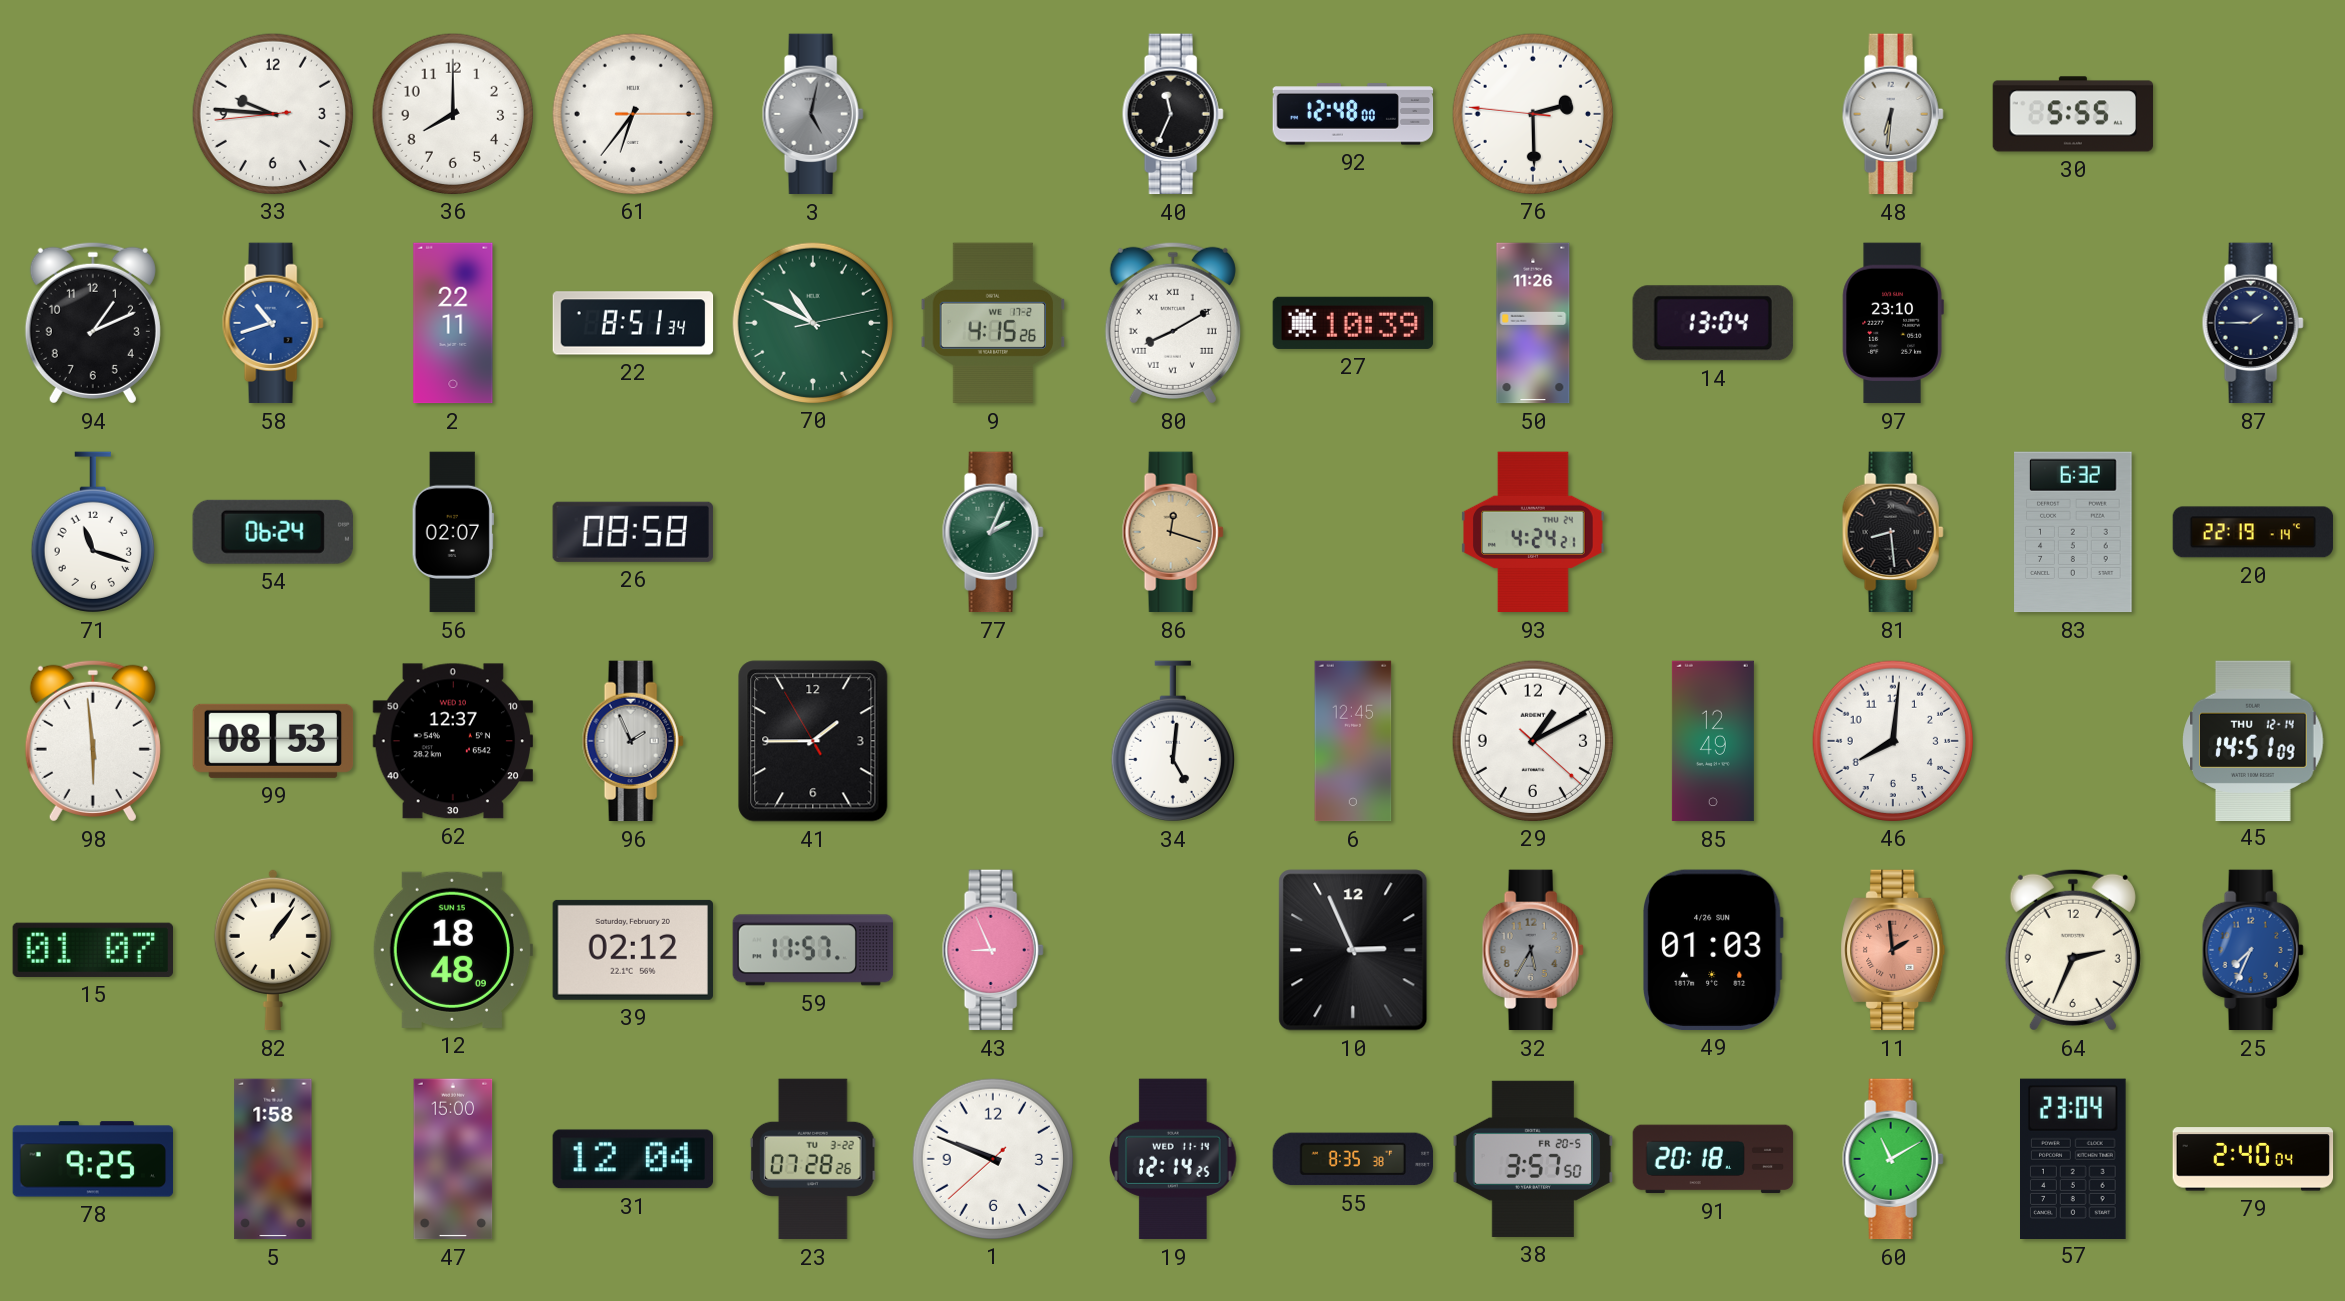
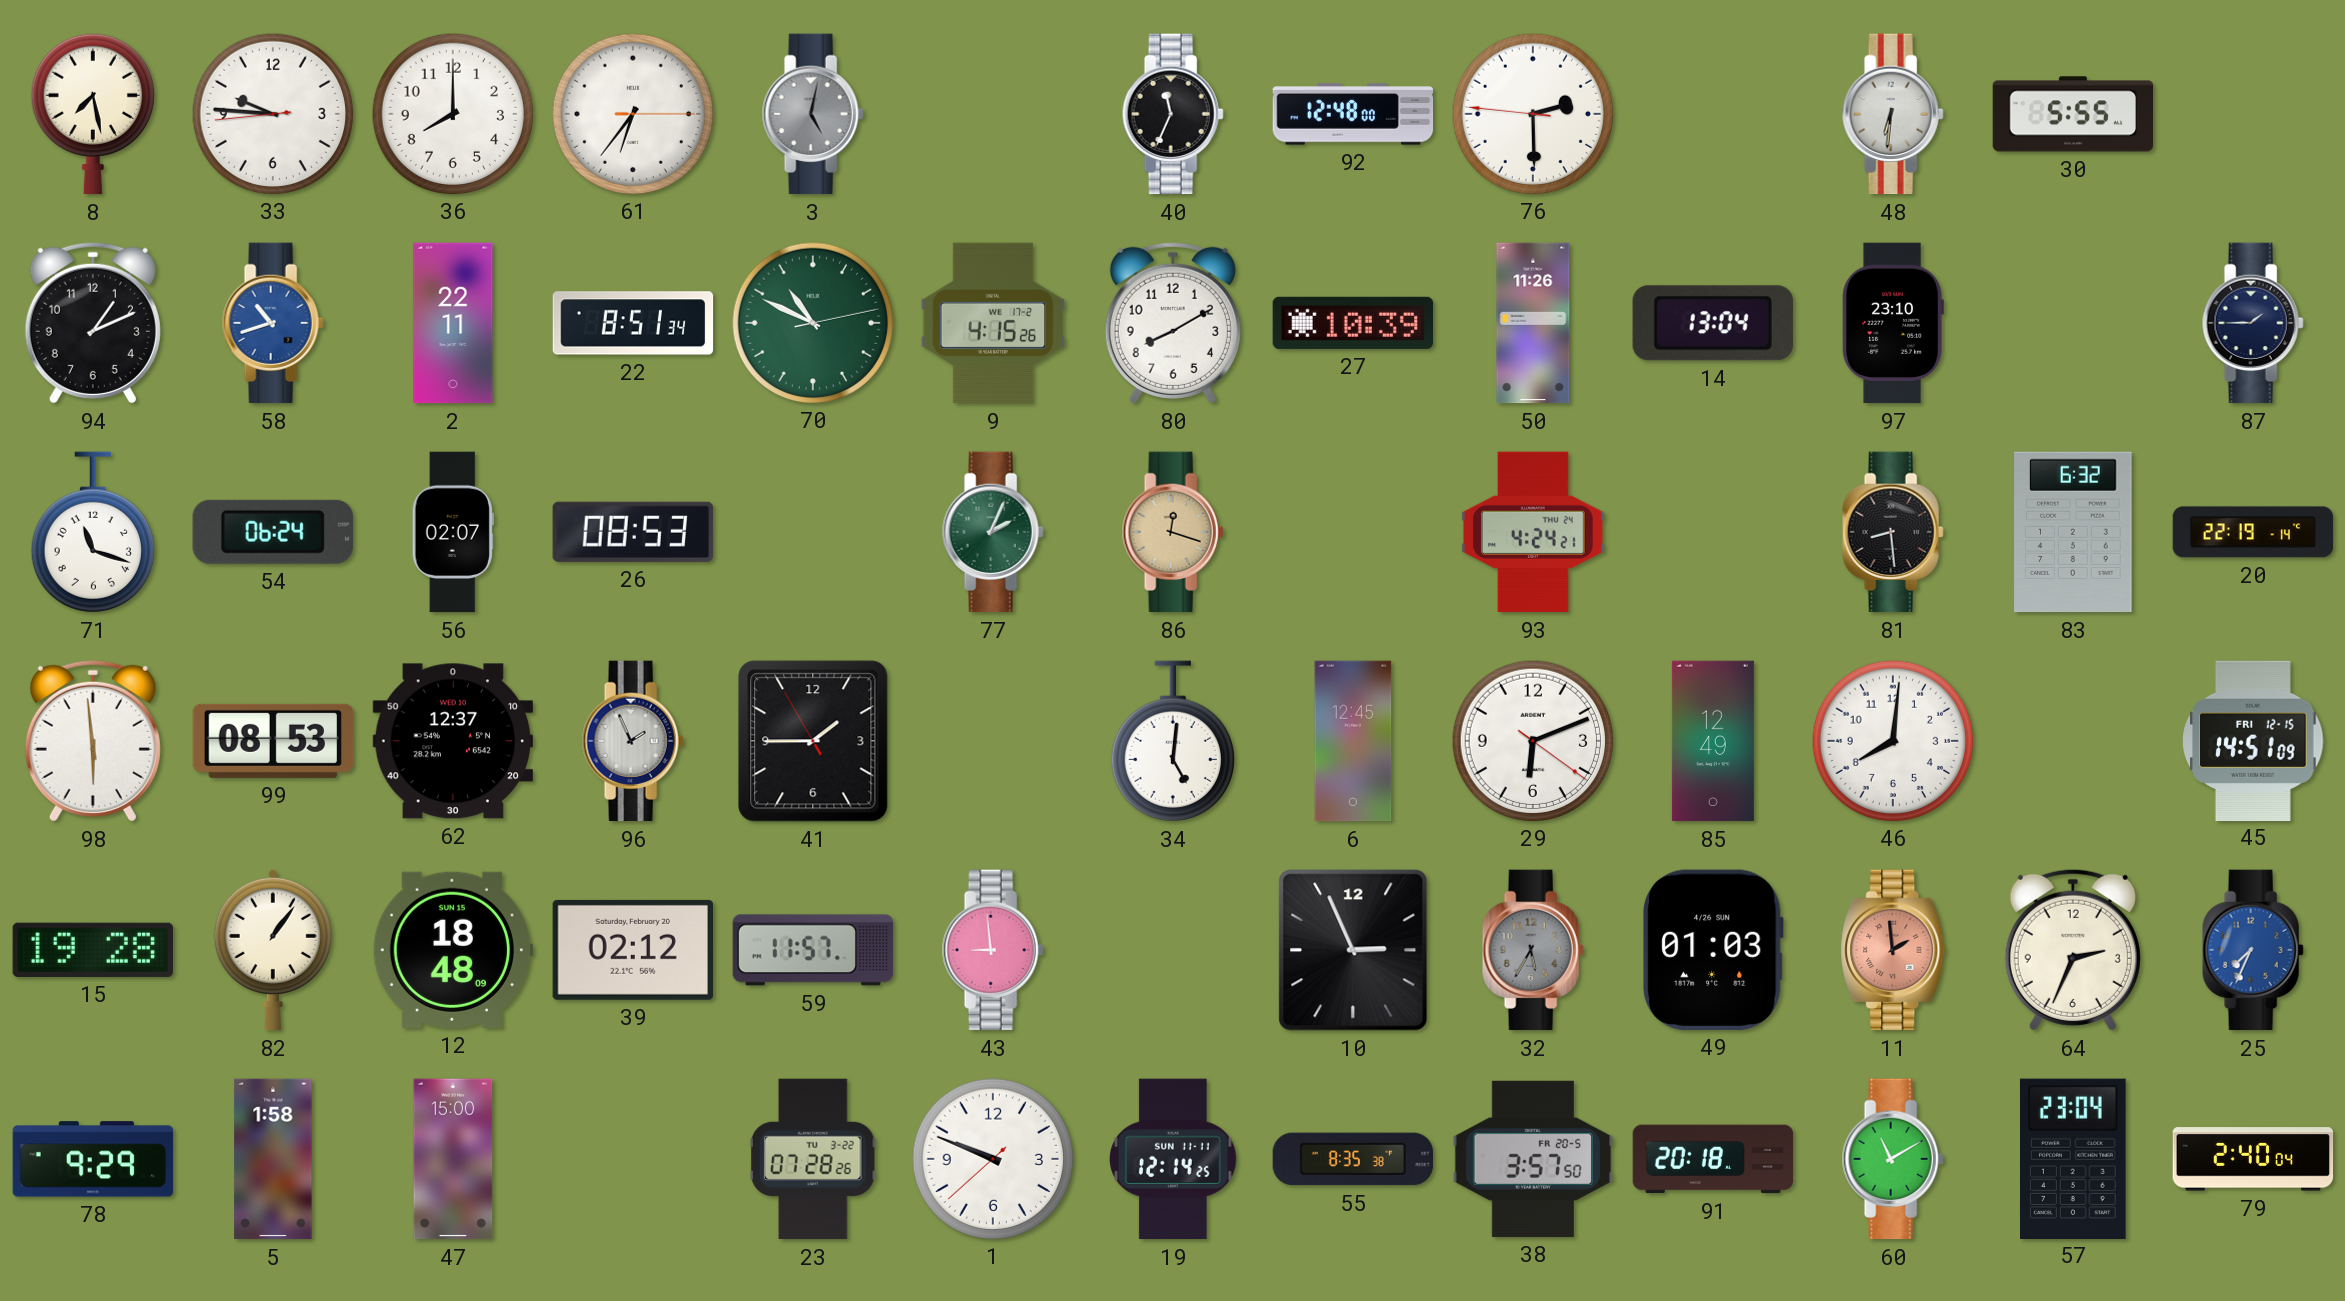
8: none -> 7:28
80 numerals: Roman -> Arabic
26: 08:58 -> 08:53
29: 1:10 -> 6:11
45 date: THU 12-14 -> FRI 12-15
15: 01:07 -> 19:28
43: 8:56 -> 8:59
78: 9:25 -> 9:29
31: 12:04 -> none
19 date: WED 11-14 -> SUN 11-11
